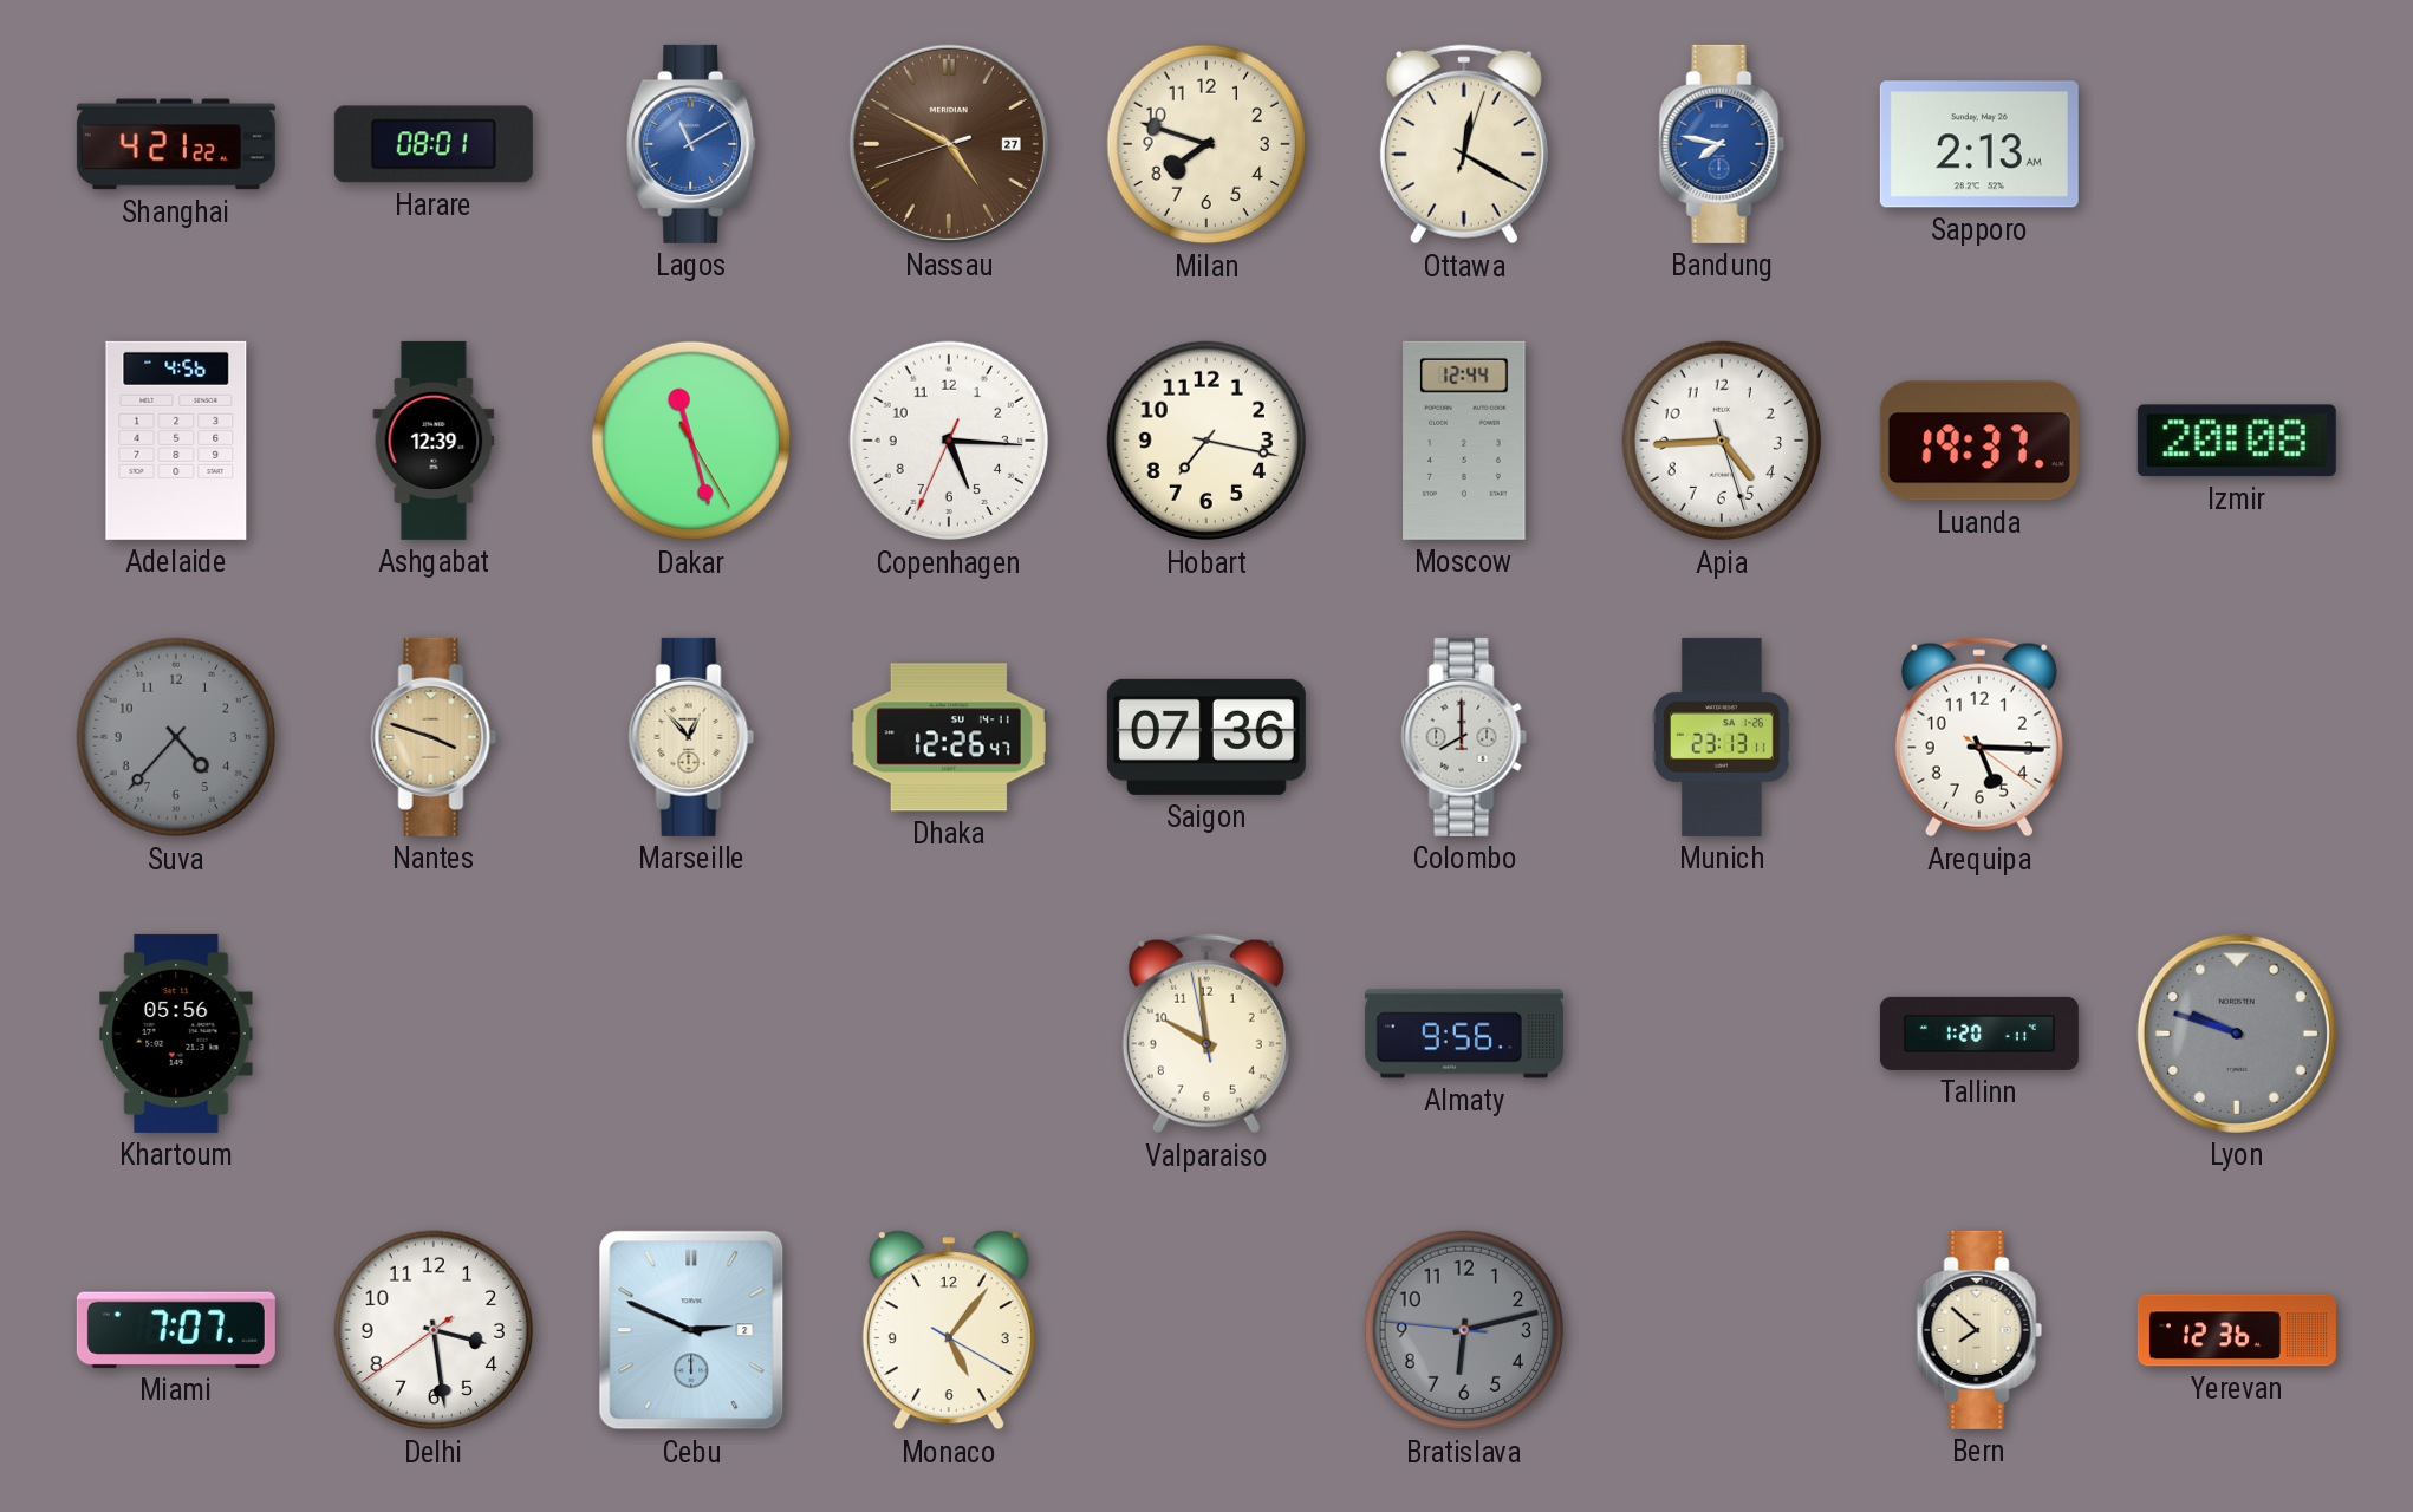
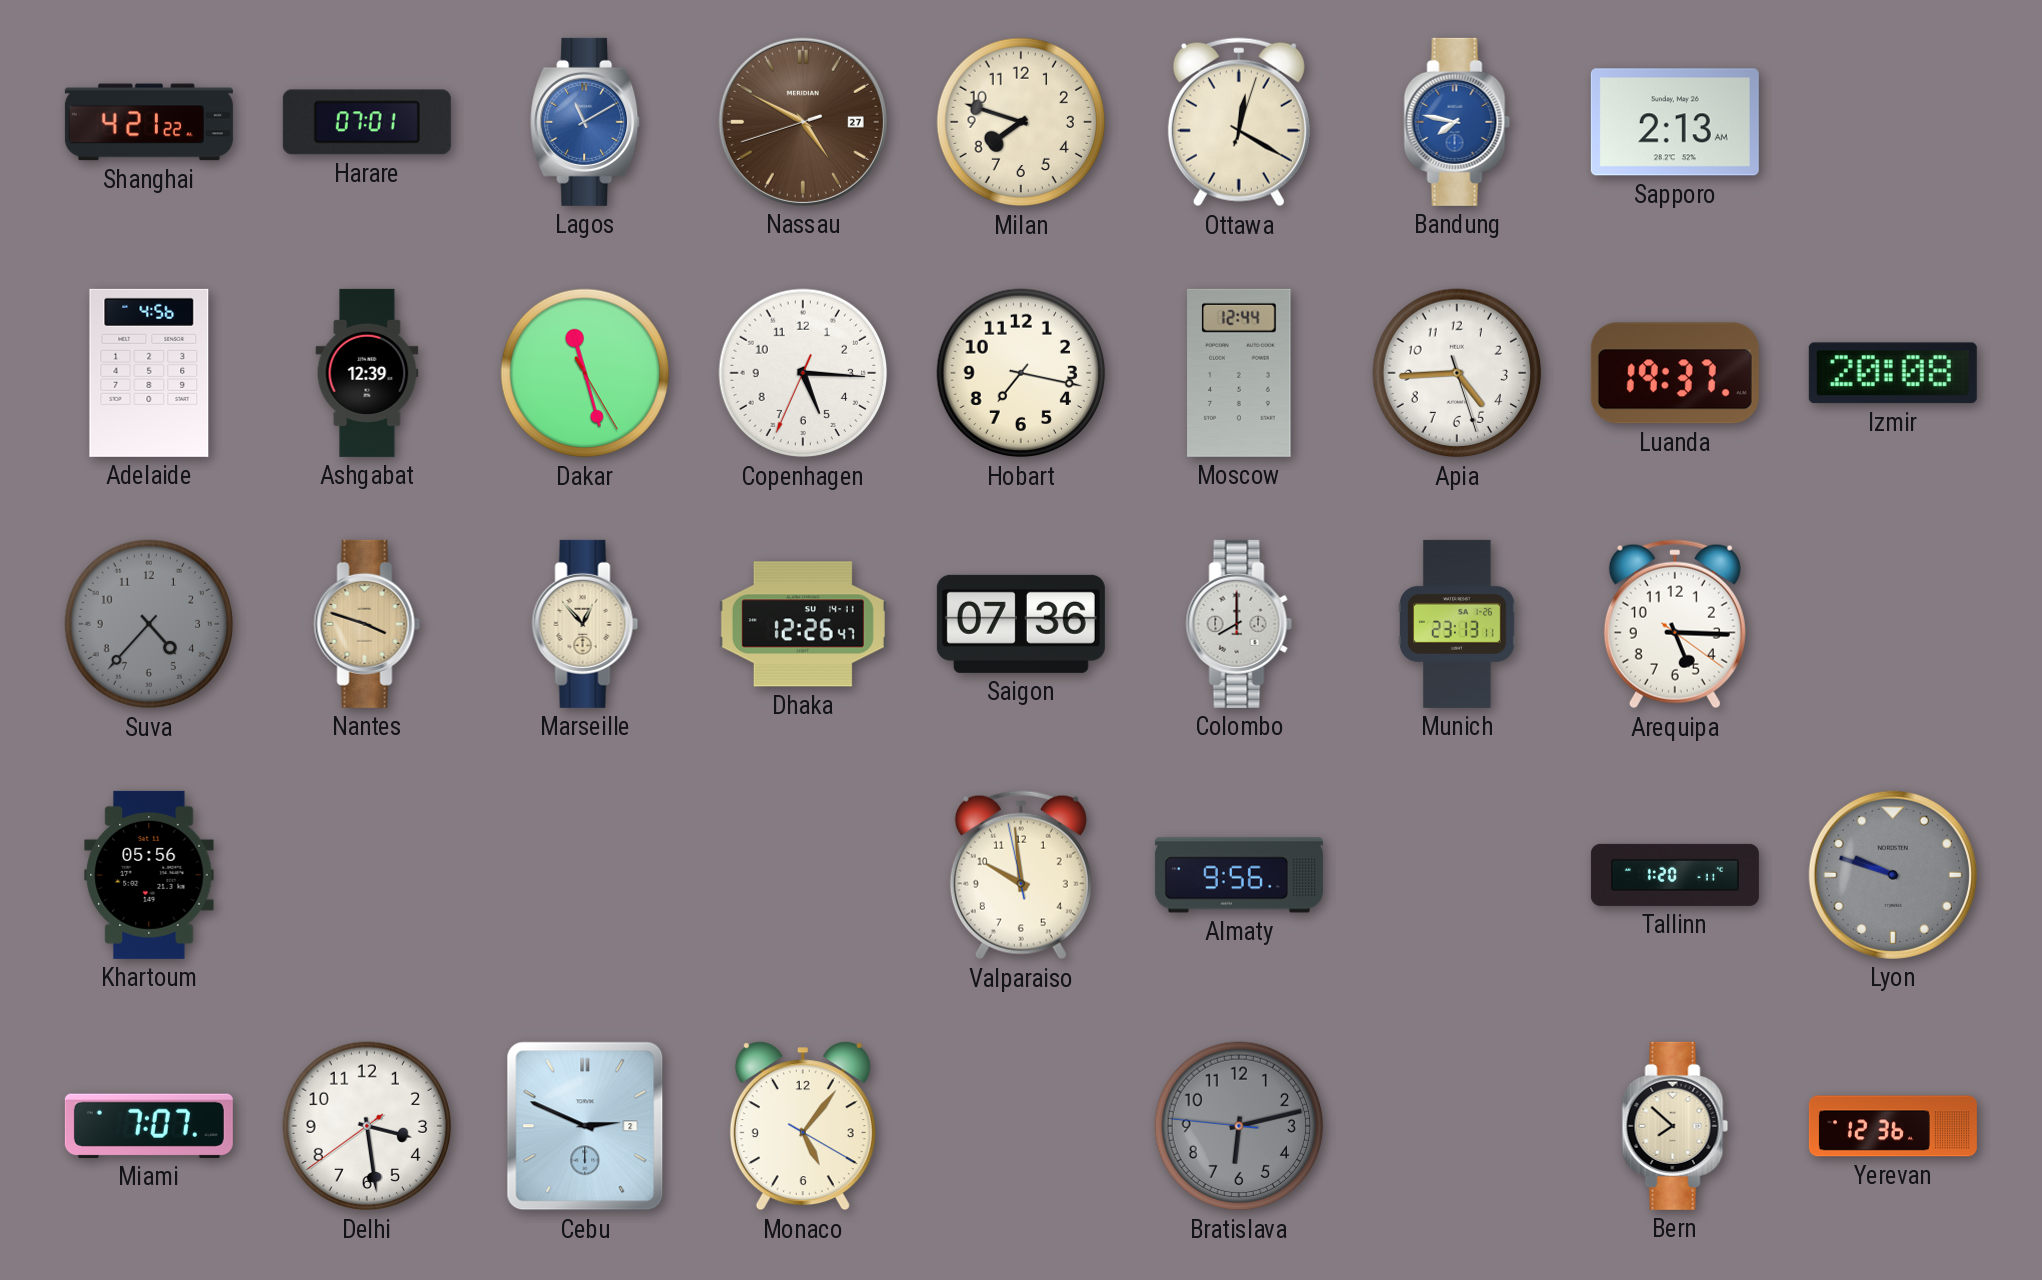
Harare: 08:01 -> 07:01
